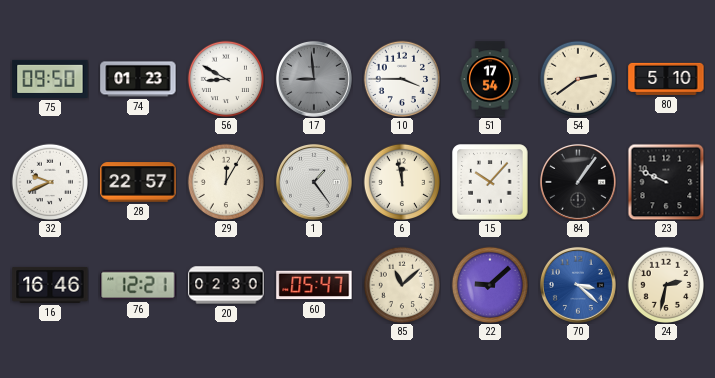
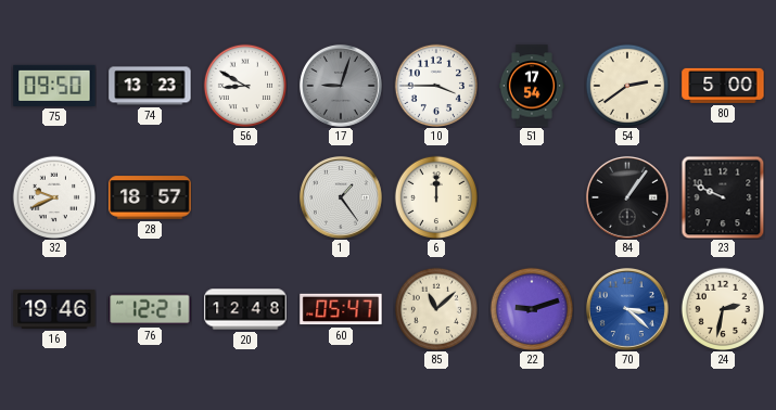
74: 01:23 -> 13:23
17: 8:59 -> 9:03
80: 5:10 -> 5:00
28: 22:57 -> 18:57
29: 12:05 -> none
6: 11:58 -> 12:00
15: 10:07 -> none
16: 16:46 -> 19:46
20: 02:30 -> 12:48
22: 9:08 -> 9:12
